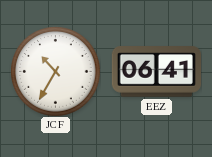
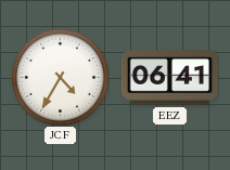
JCF: 10:35 -> 4:35
